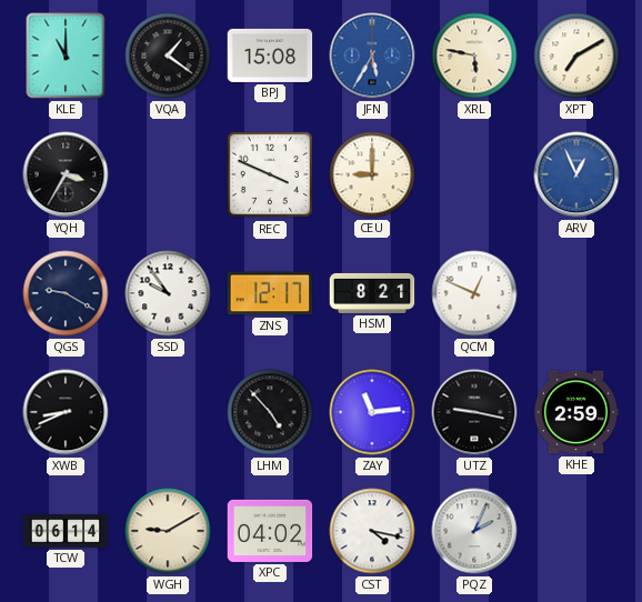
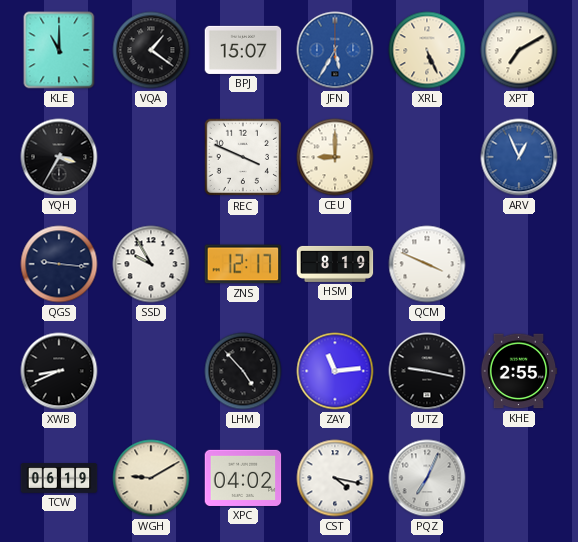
BPJ: 15:08 -> 15:07
XRL: 5:47 -> 5:26
QGS: 9:20 -> 9:16
SSD: 9:54 -> 9:55
HSM: 8:21 -> 8:19
QCM: 12:49 -> 3:49
KHE: 2:59 -> 2:55
TCW: 06:14 -> 06:19
PQZ: 2:04 -> 7:04
